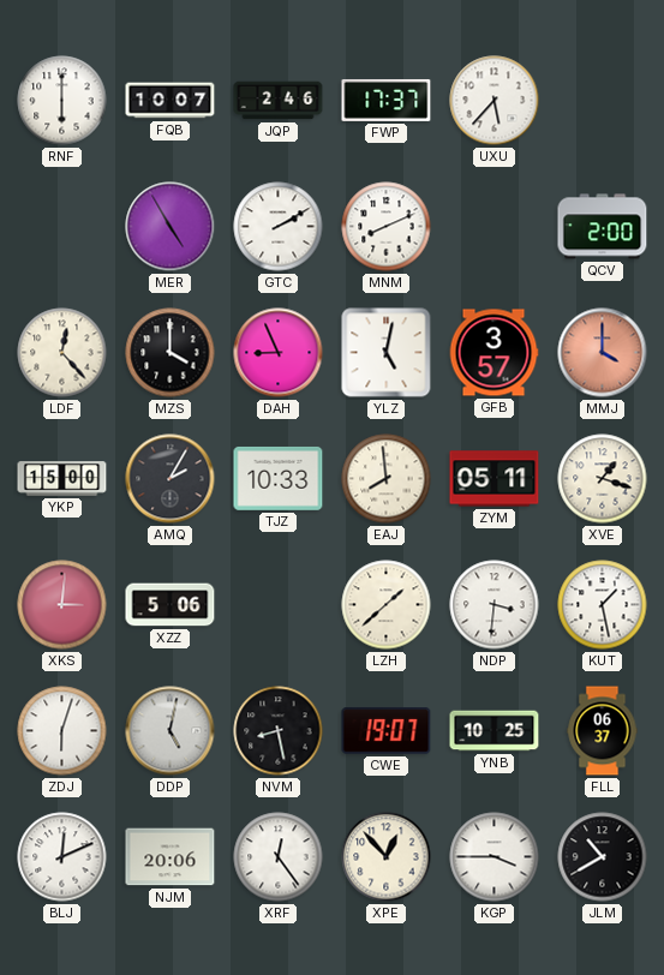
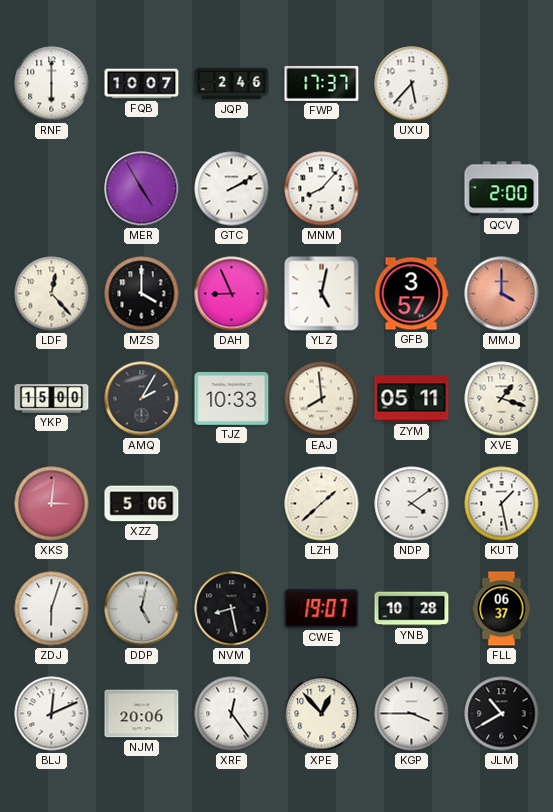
MNM: 8:11 -> 8:07
NDP: 3:31 -> 4:09
YNB: 10:25 -> 10:28
